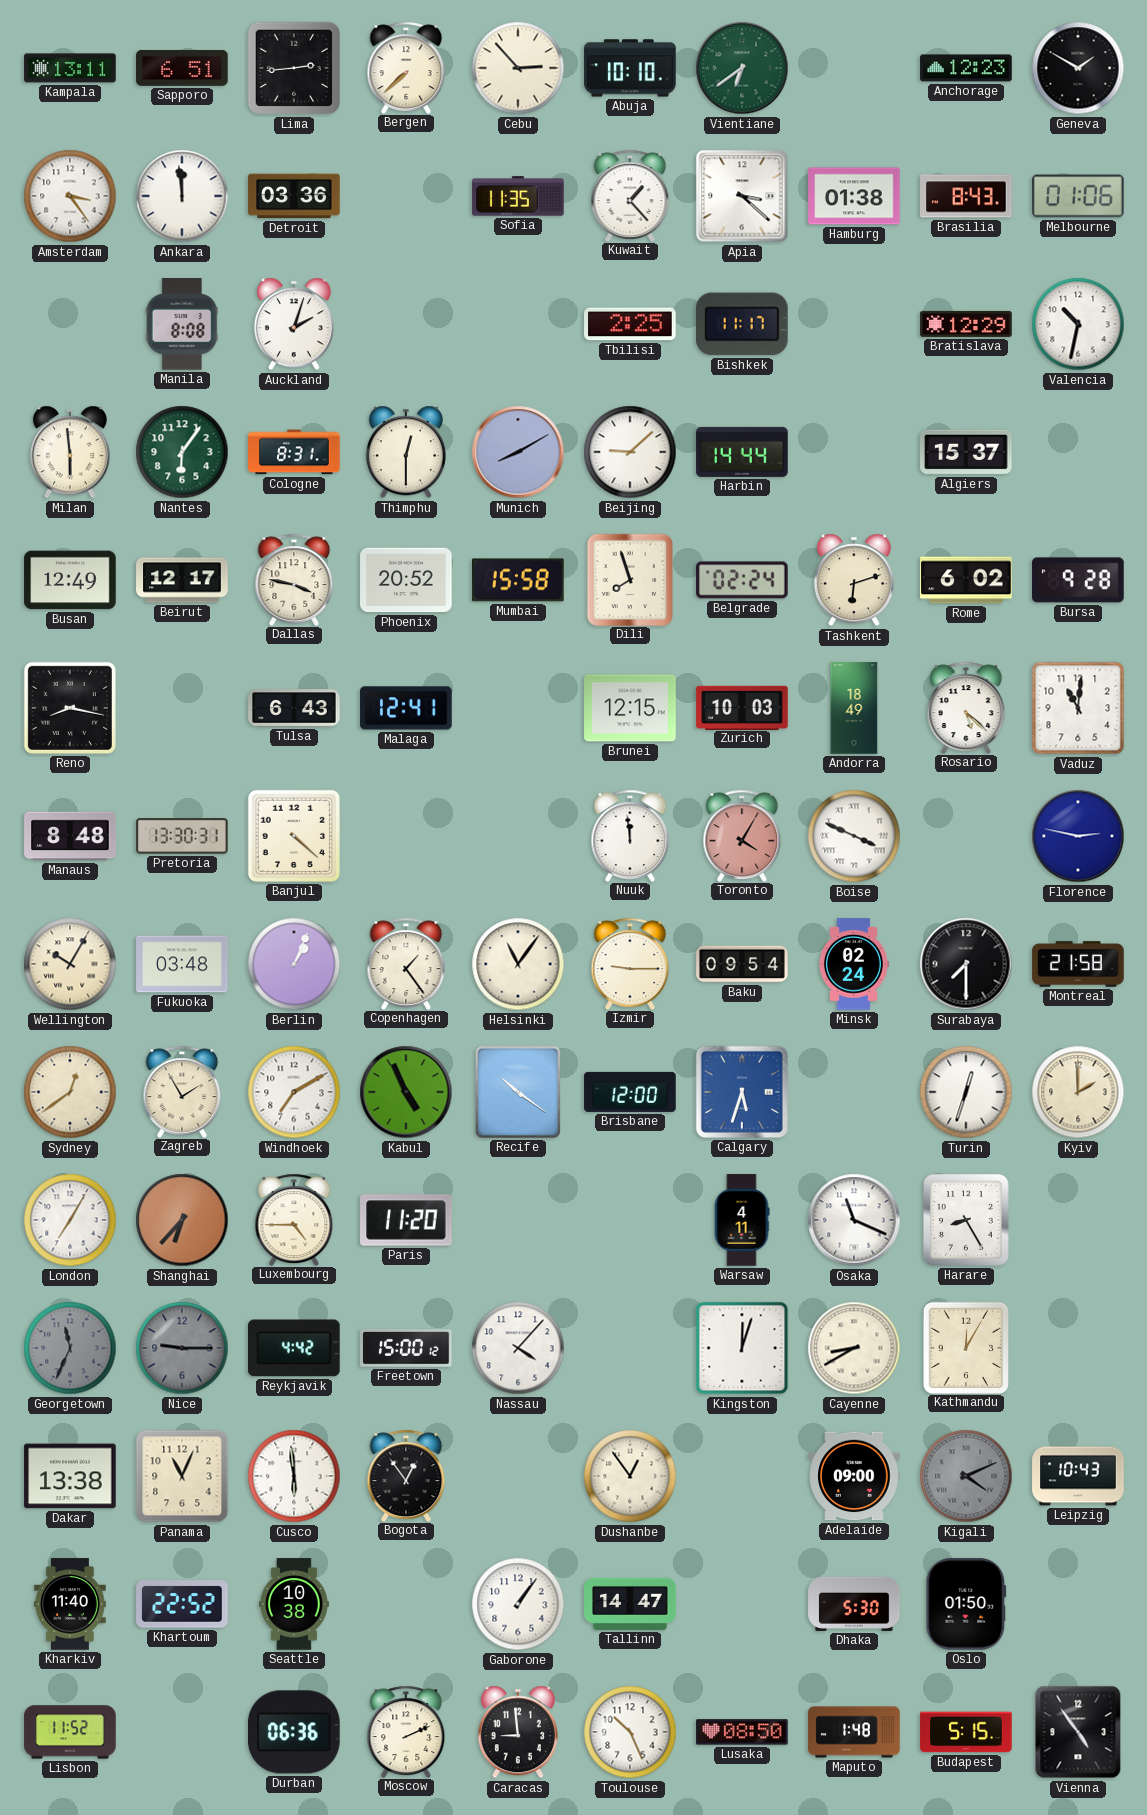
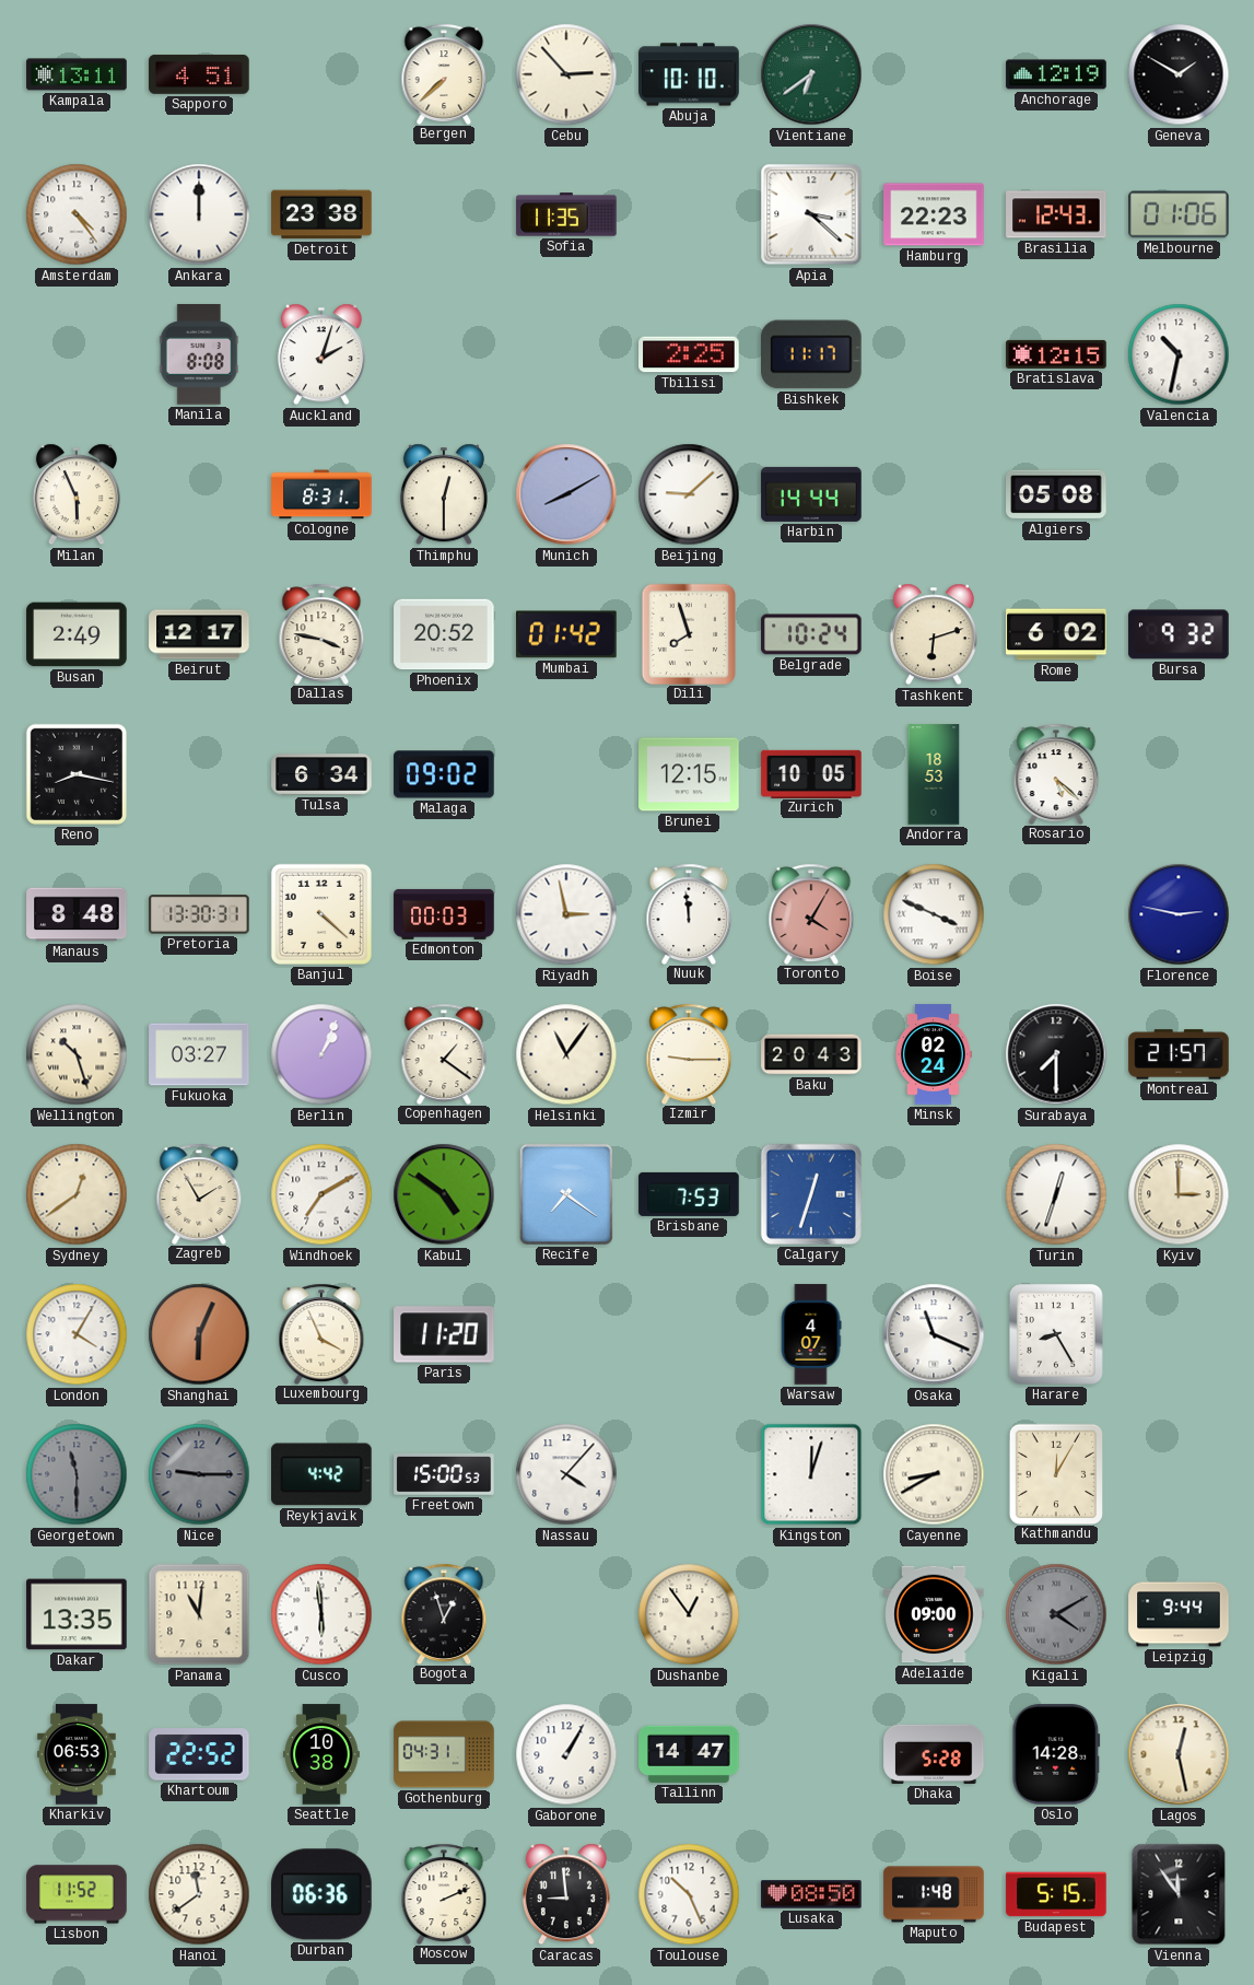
Sapporo: 6:51 -> 4:51
Lima: 2:44 -> none
Anchorage: 12:23 -> 12:19
Amsterdam: 3:24 -> 4:24
Ankara: 11:59 -> 12:00
Detroit: 03:36 -> 23:38
Kuwait: 1:23 -> none
Hamburg: 01:38 -> 22:23
Brasilia: 8:43 -> 12:43
Bratislava: 12:29 -> 12:15
Milan: 5:59 -> 5:56
Nantes: 6:06 -> none
Algiers: 15:37 -> 05:08
Busan: 12:49 -> 2:49
Mumbai: 15:58 -> 01:42
Belgrade: 02:24 -> 10:24
Bursa: 9:28 -> 9:32
Tulsa: 6:43 -> 6:34
Malaga: 12:41 -> 09:02
Zurich: 10:03 -> 10:05
Andorra: 18:49 -> 18:53
Vaduz: 11:01 -> none
Edmonton: none -> 00:03
Riyadh: none -> 2:58
Wellington: 10:05 -> 10:27
Fukuoka: 03:48 -> 03:27
Copenhagen: 1:24 -> 1:21
Baku: 09:54 -> 20:43
Montreal: 21:58 -> 21:57
Kabul: 4:56 -> 4:51
Recife: 10:21 -> 7:21
Brisbane: 12:00 -> 7:53
Calgary: 5:33 -> 12:33
Kyiv: 2:00 -> 3:00
London: 7:05 -> 4:05
Shanghai: 6:37 -> 6:04
Luxembourg: 4:45 -> 3:56
Warsaw: 4:11 -> 4:07
Georgetown: 11:34 -> 11:30
Freetown: 15:00:12 -> 15:00:53
Dakar: 13:38 -> 13:35
Panama: 11:04 -> 11:01
Bogota: 12:54 -> 12:57
Kigali: 4:11 -> 4:10
Leipzig: 10:43 -> 9:44
Kharkiv: 11:40 -> 06:53
Gothenburg: none -> 04:31
Gaborone: 1:06 -> 1:05
Dhaka: 5:30 -> 5:28
Oslo: 01:50 -> 14:28
Lagos: none -> 12:28
Hanoi: none -> 11:39
Vienna: 4:54 -> 11:54
